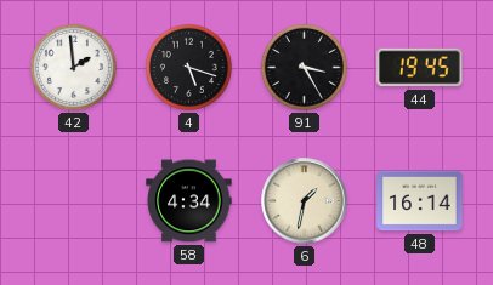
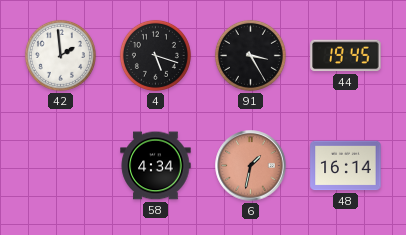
6 dial: cream -> salmon
